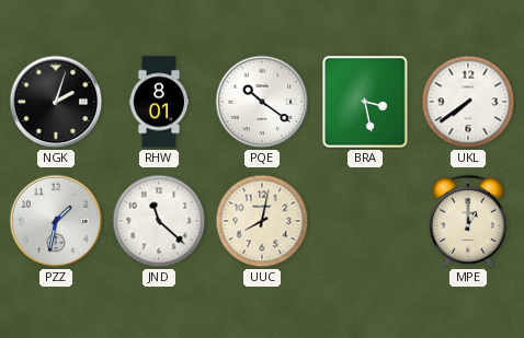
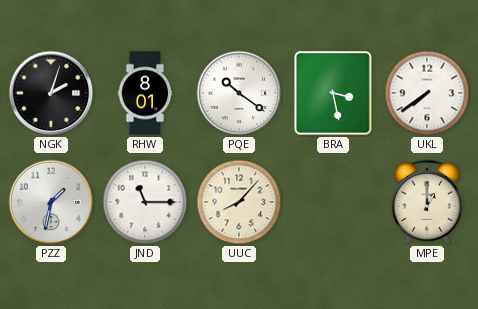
JND: 11:22 -> 11:15
UUC: 8:02 -> 8:07
